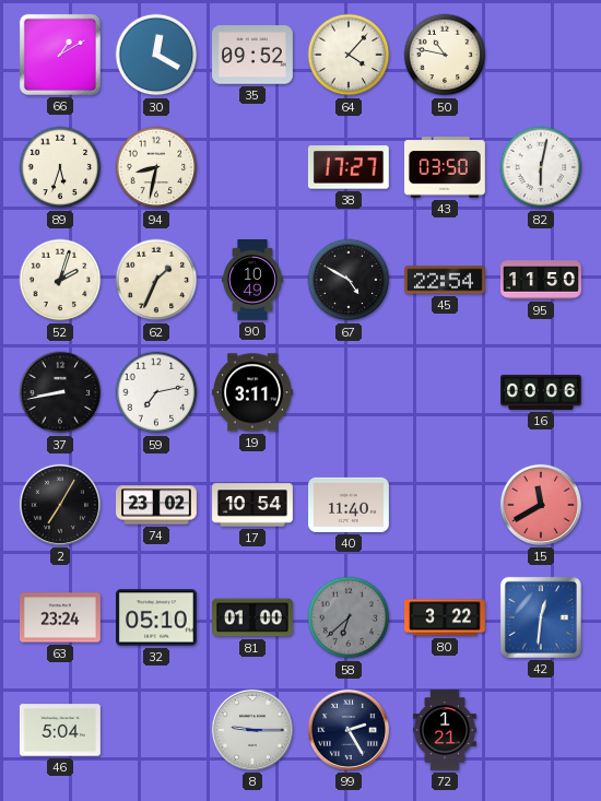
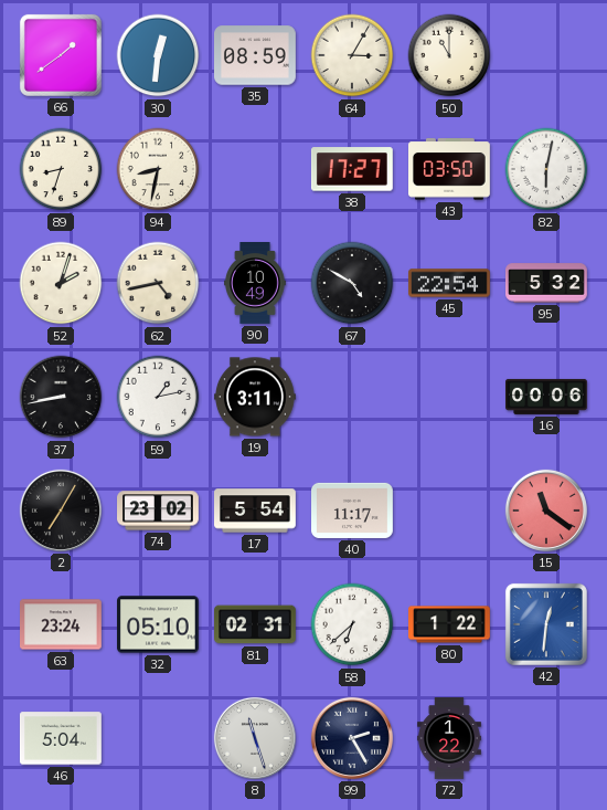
66: 1:10 -> 1:39
30: 12:20 -> 12:31
35: 09:52 -> 08:59
64: 4:07 -> 3:05
50: 10:47 -> 11:00
89: 5:33 -> 8:33
62: 1:34 -> 4:43
95: 11:50 -> 5:32
59: 7:13 -> 1:13
17: 10:54 -> 5:54
40: 11:40 -> 11:17
15: 11:40 -> 11:21
81: 01:00 -> 02:31
58 dial: grey -> white
80: 3:22 -> 1:22
8: 9:15 -> 11:27
72: 1:21 -> 1:22
